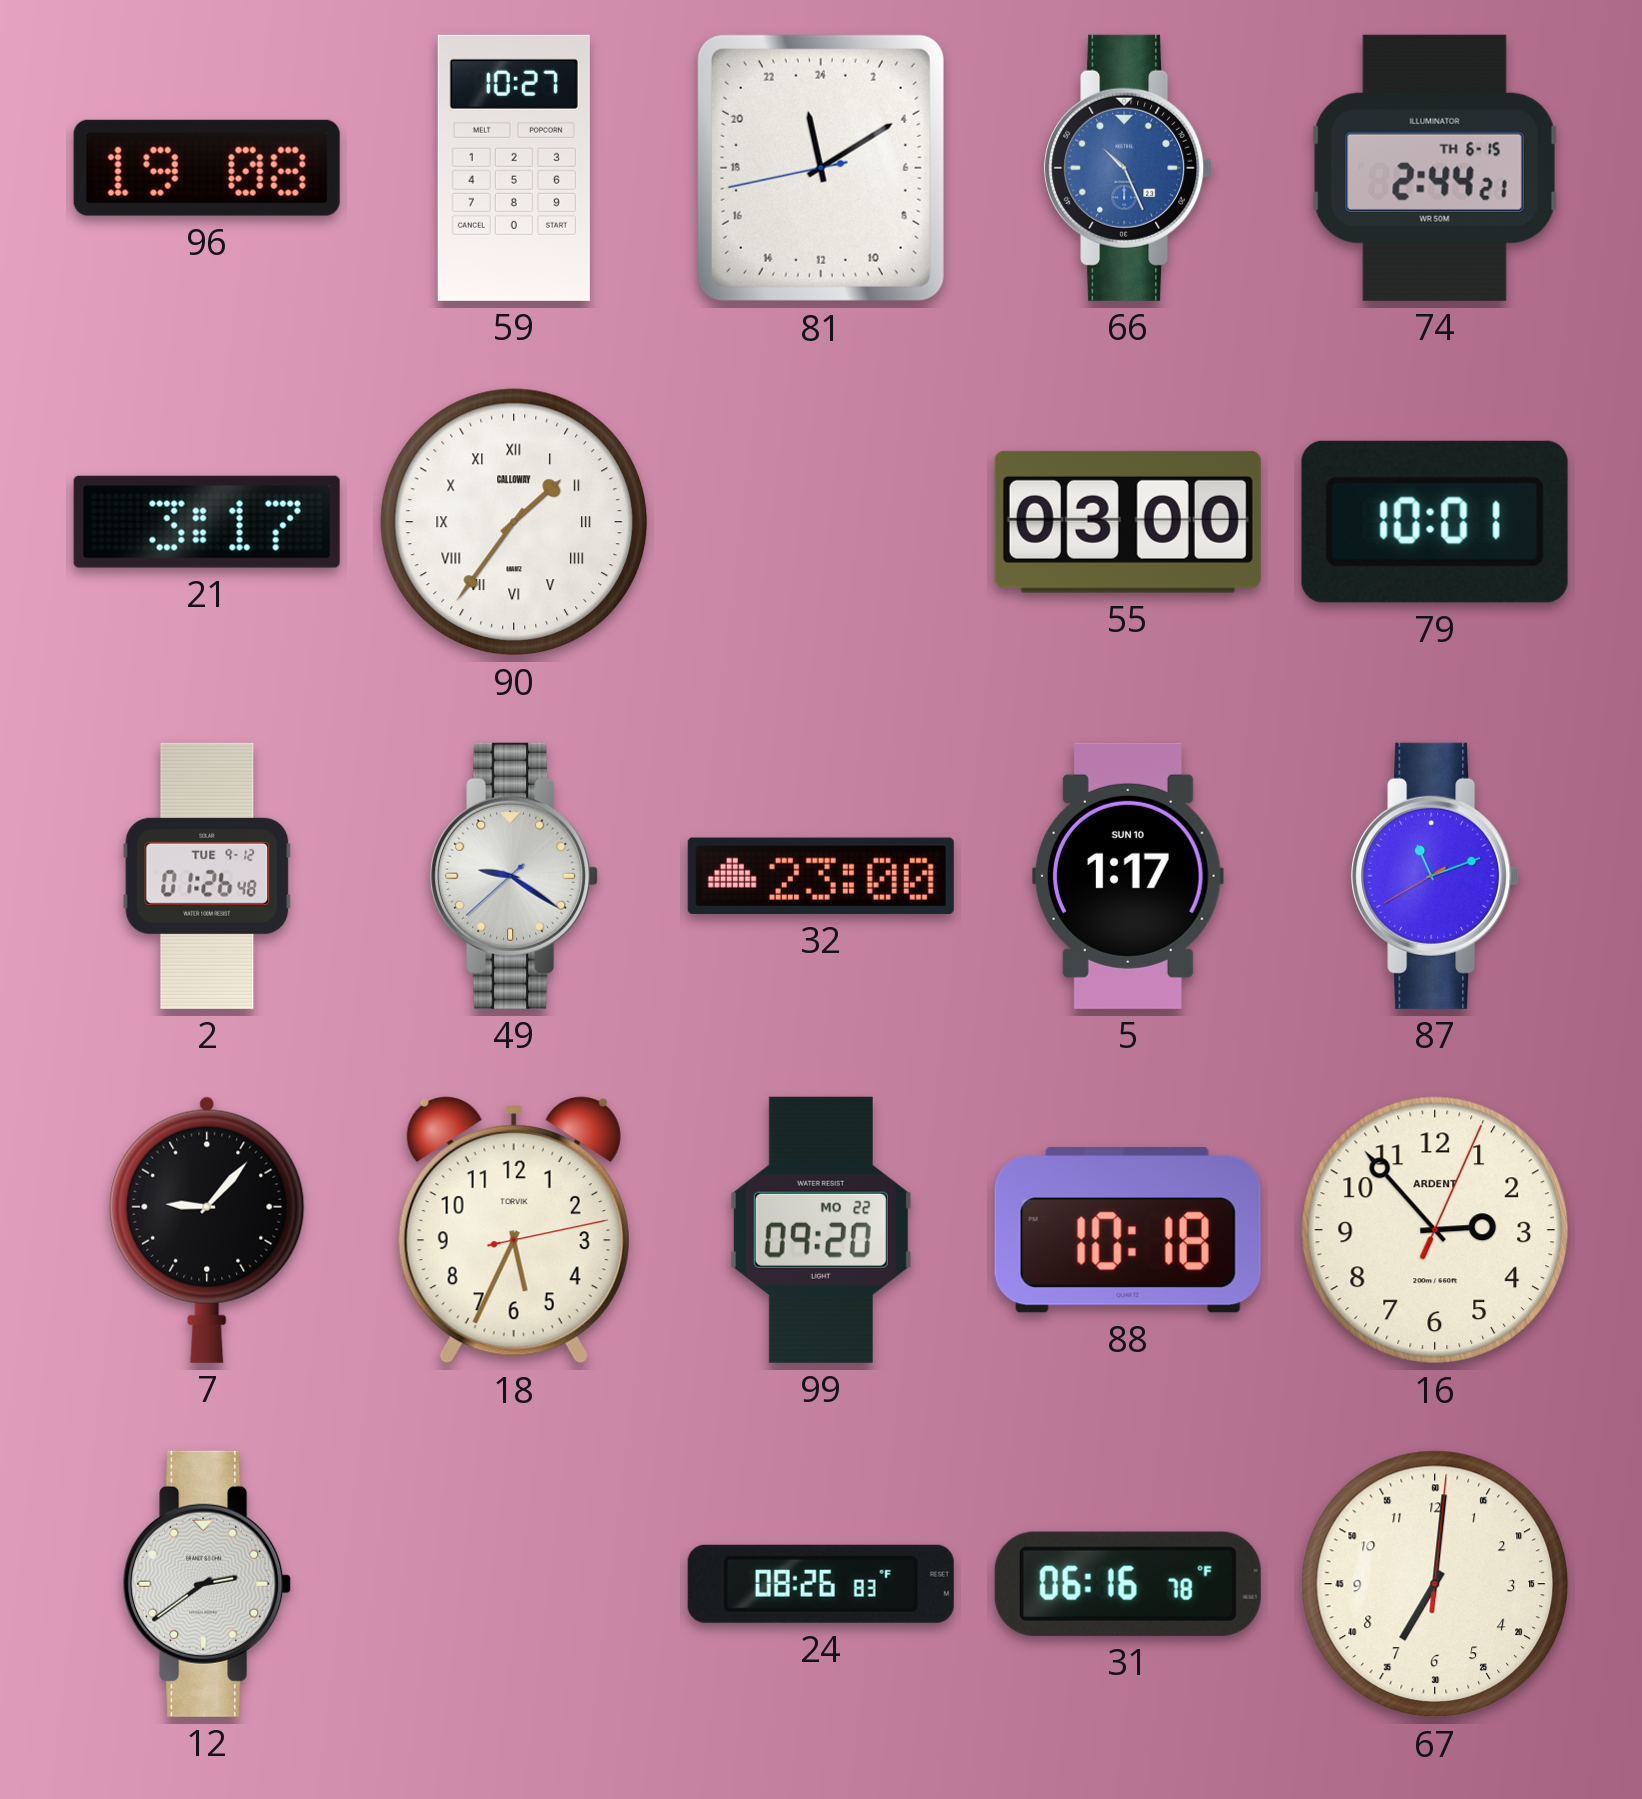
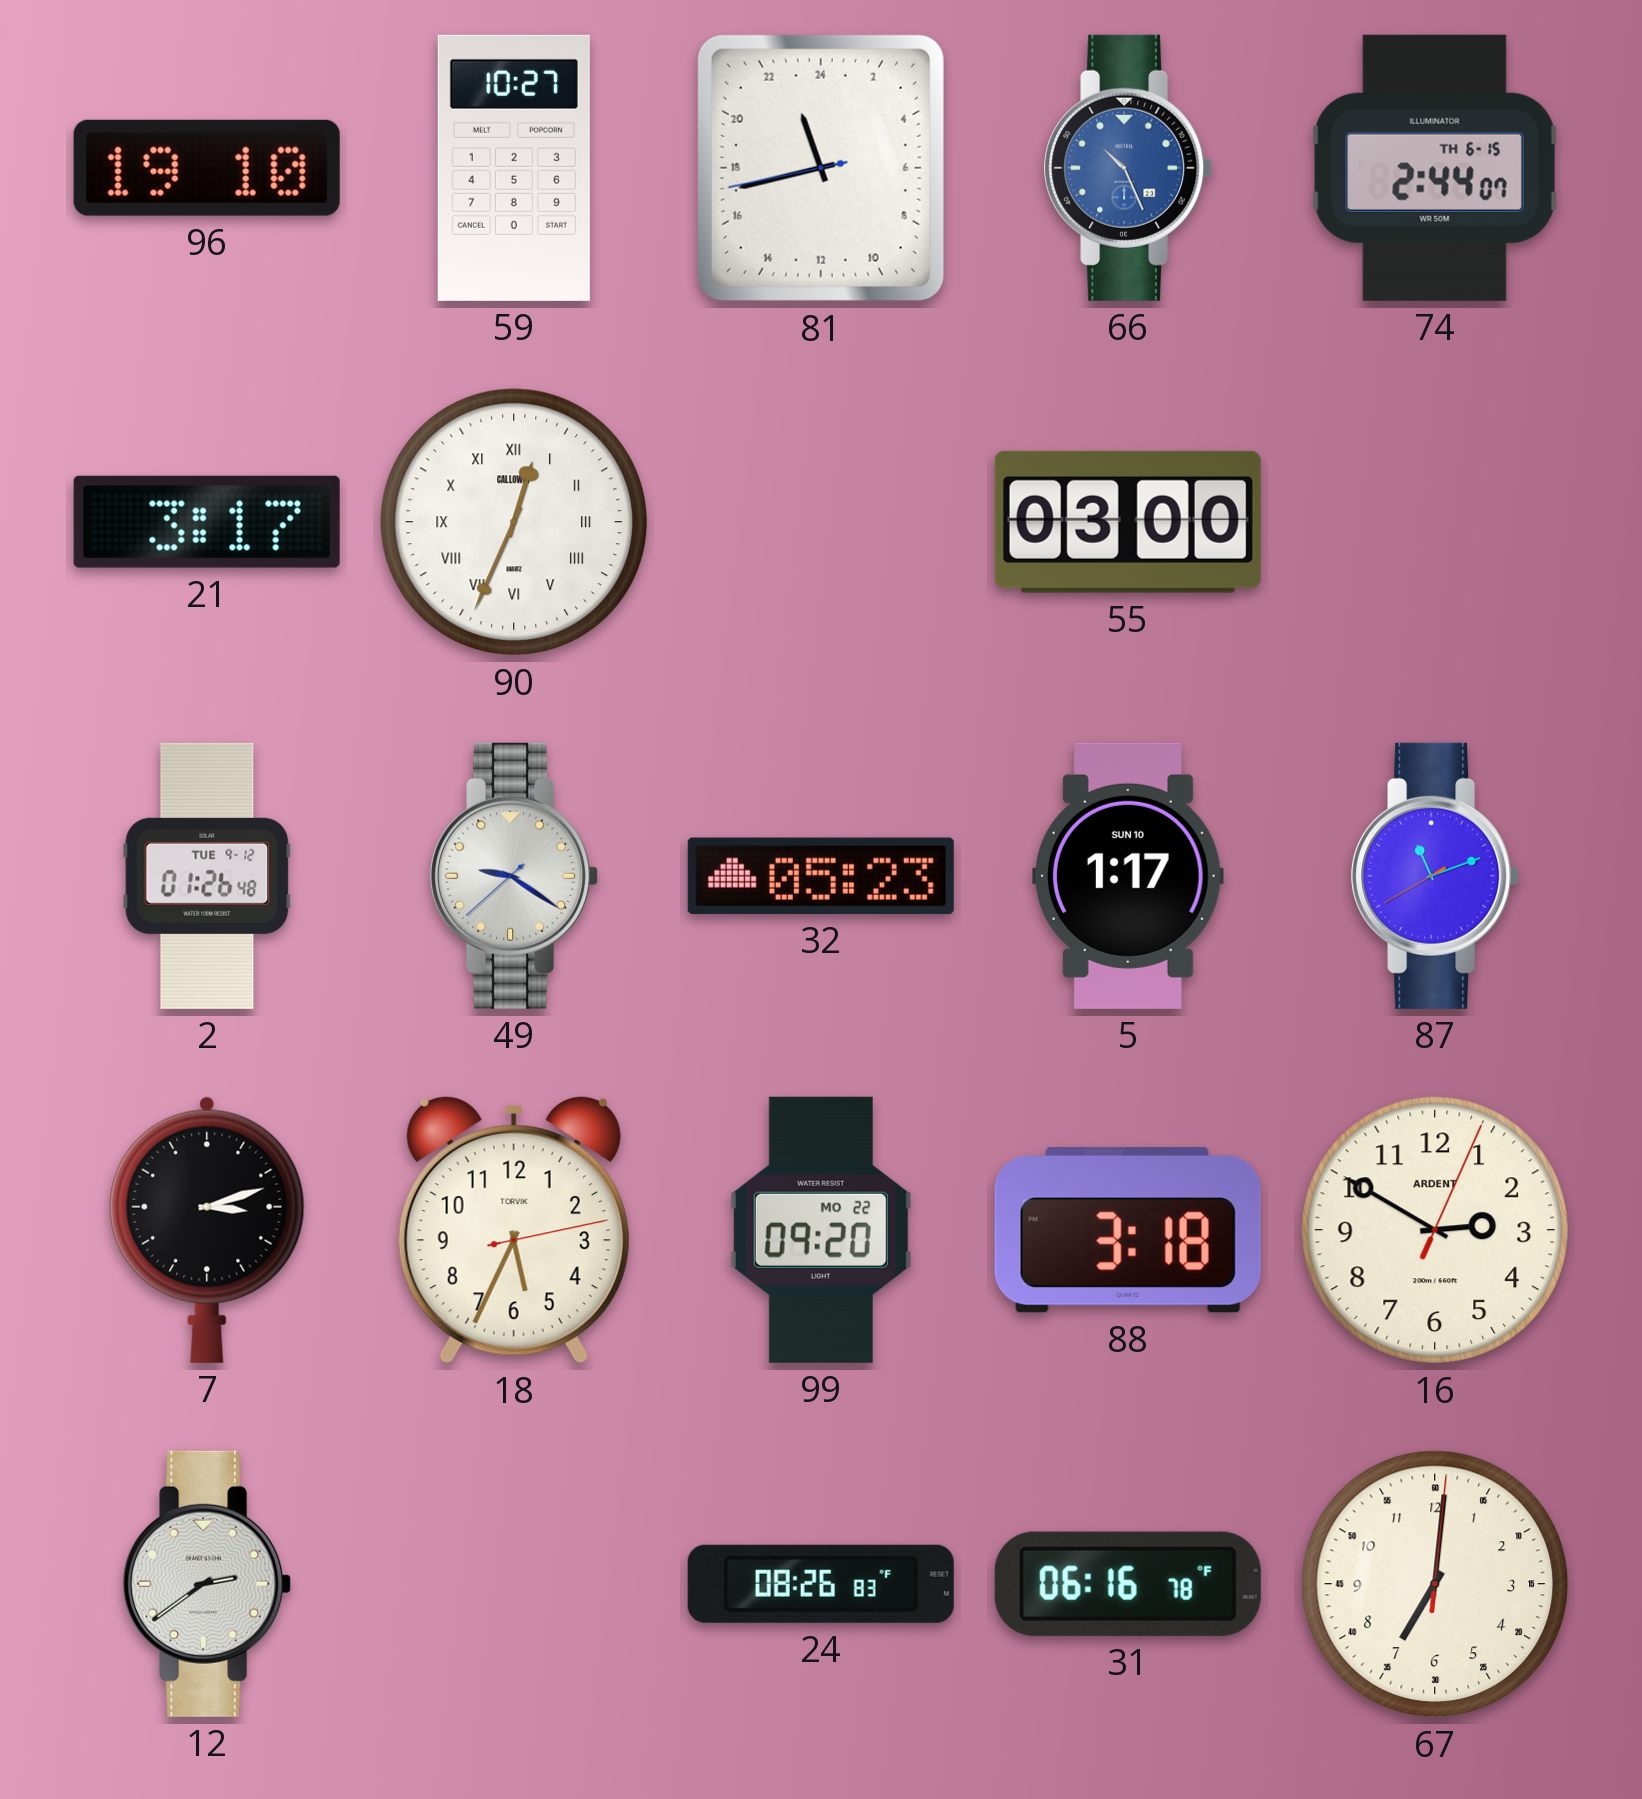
96: 19:08 -> 19:10
81: 23:09 -> 22:42
74: 2:44:21 -> 2:44:07
90: 1:36 -> 12:34
79: 10:01 -> none
32: 23:00 -> 05:23
7: 9:07 -> 3:12
88: 10:18 -> 3:18
16: 2:53 -> 2:50
